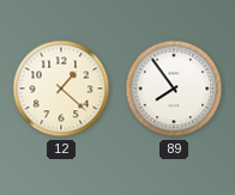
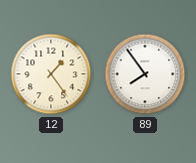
12: 1:22 -> 1:24
